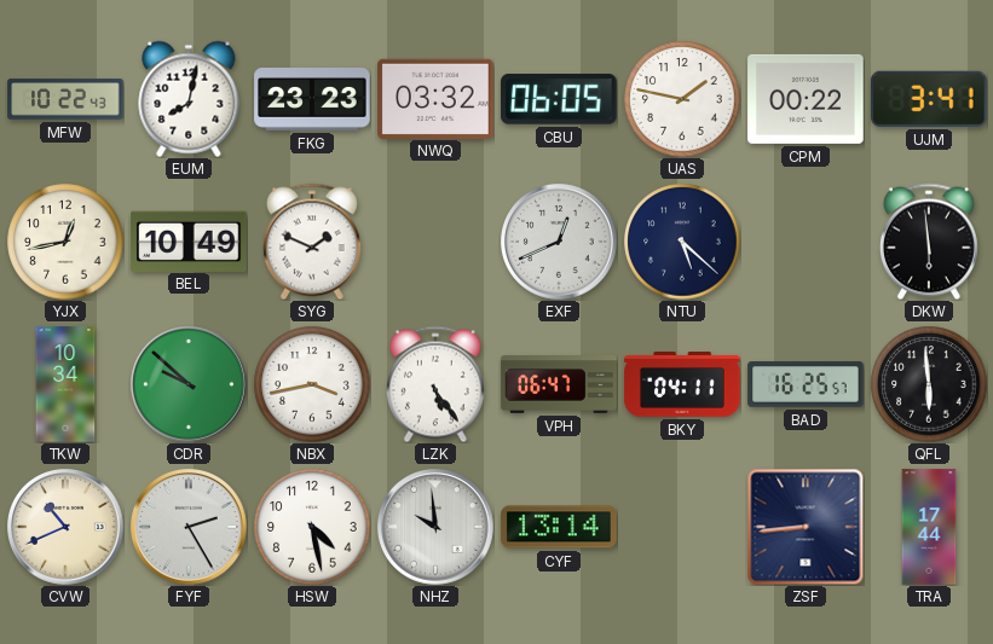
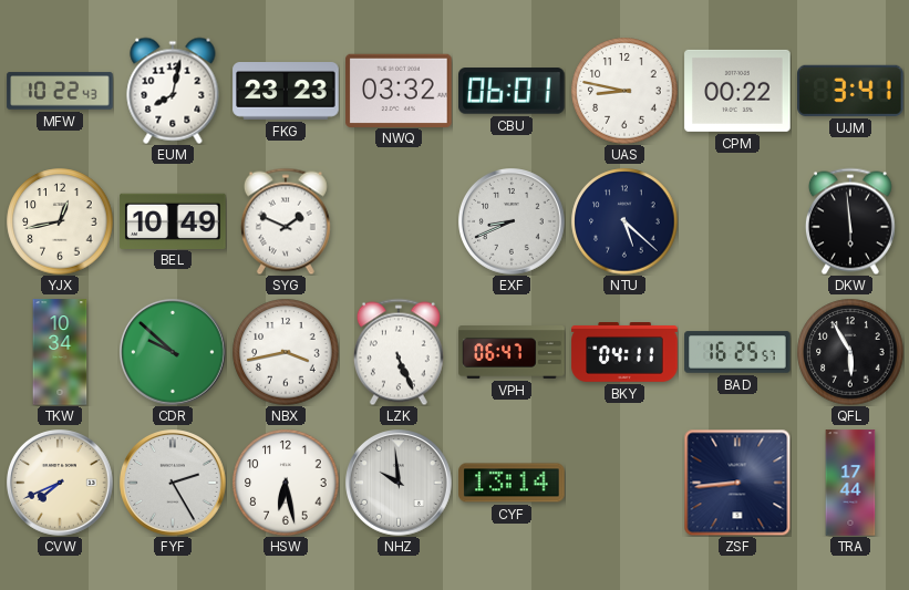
CBU: 06:05 -> 06:01
UAS: 1:47 -> 8:47
EXF: 12:41 -> 8:41
LZK: 5:24 -> 5:26
QFL: 5:59 -> 5:55
CVW: 10:41 -> 7:41
HSW: 4:28 -> 6:28
